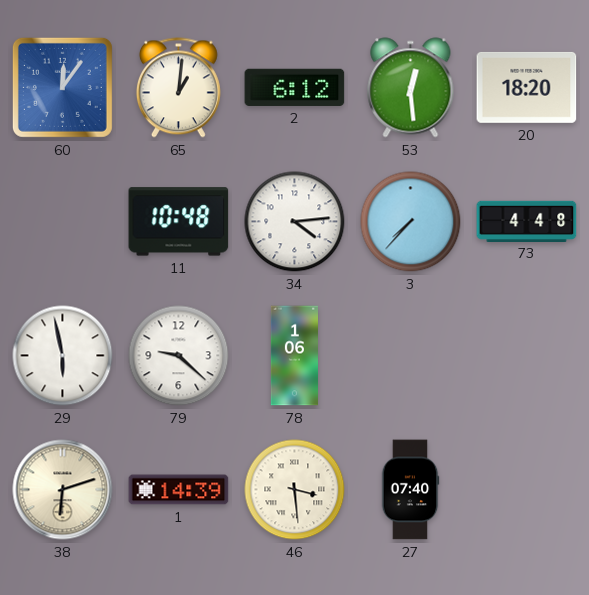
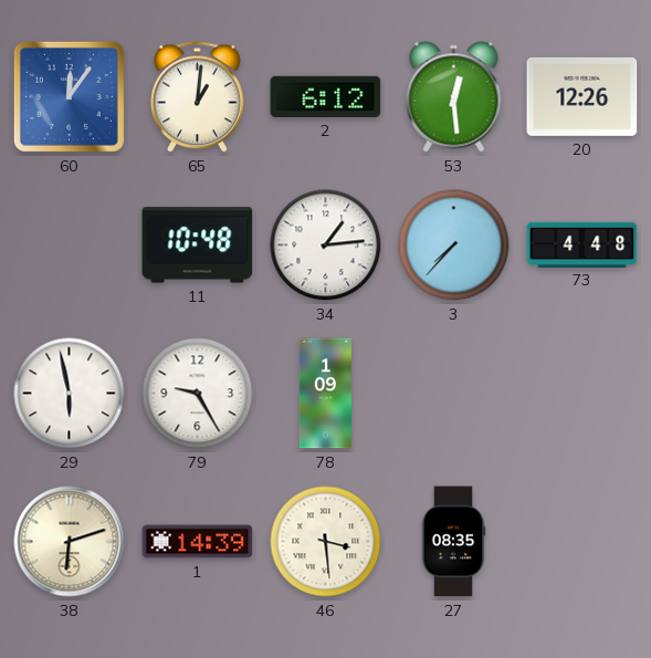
20: 18:20 -> 12:26
34: 4:14 -> 1:14
79: 9:22 -> 9:25
78: 1:06 -> 1:09
27: 07:40 -> 08:35
